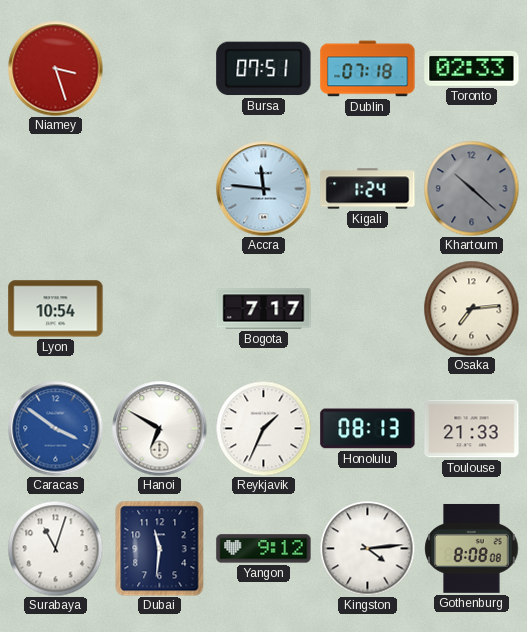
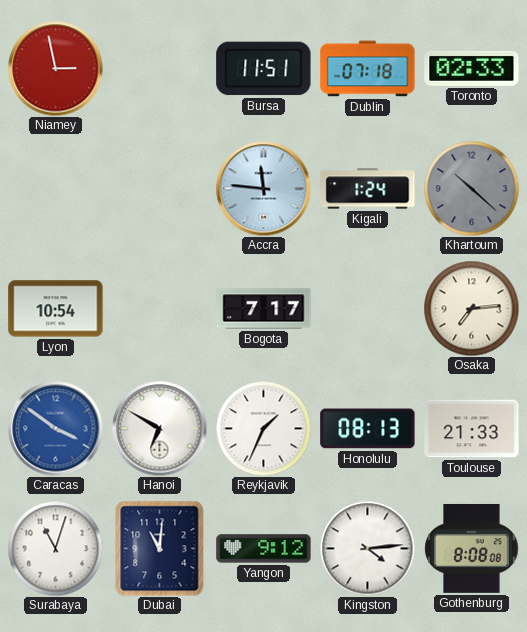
Niamey: 3:27 -> 2:58
Bursa: 07:51 -> 11:51
Dubai: 11:31 -> 11:01
